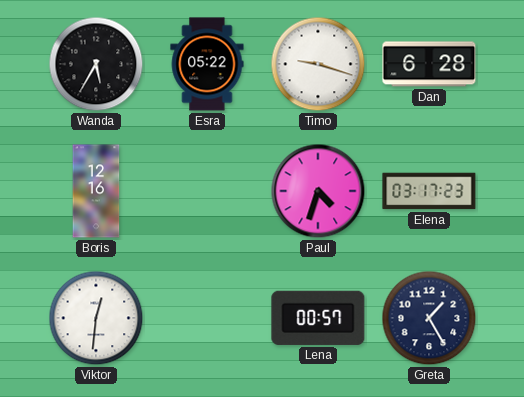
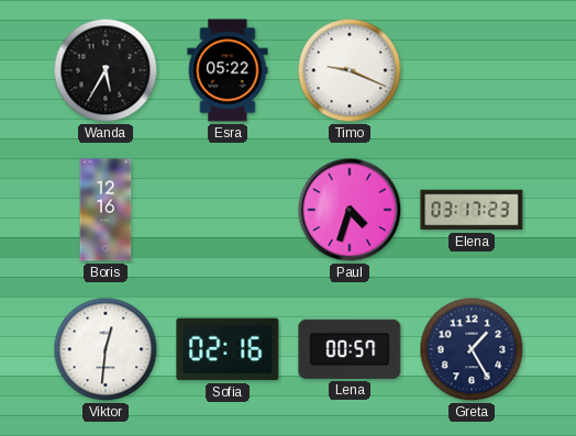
Timo: 9:18 -> 9:19
Dan: 6:28 -> none
Sofia: none -> 02:16
